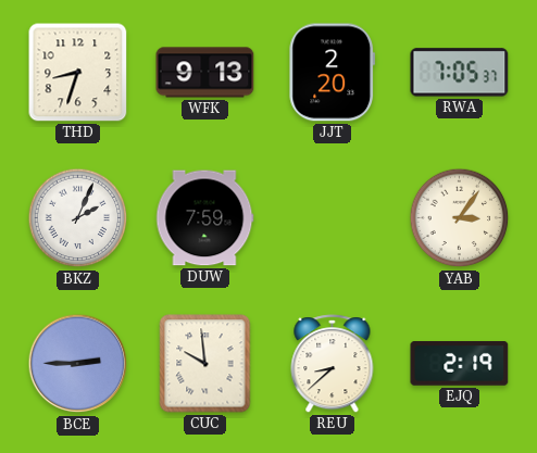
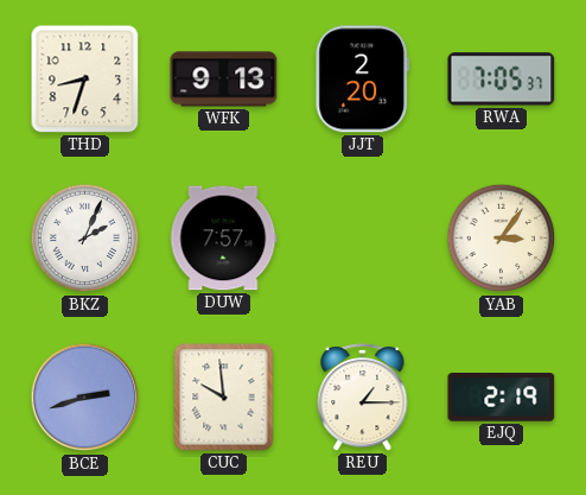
DUW: 7:59 -> 7:57
BCE: 2:45 -> 2:42
REU: 8:38 -> 1:15
